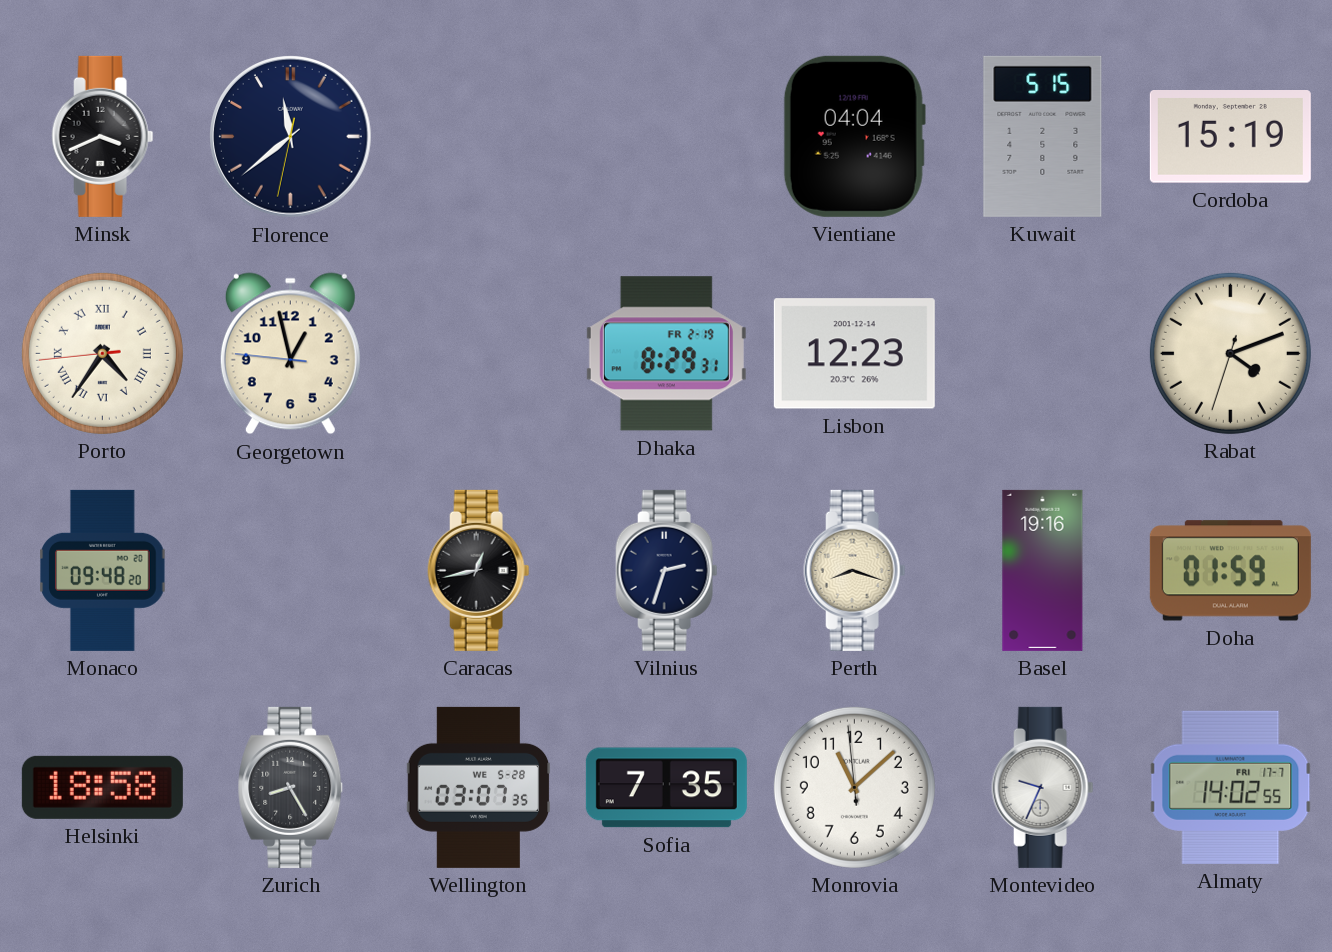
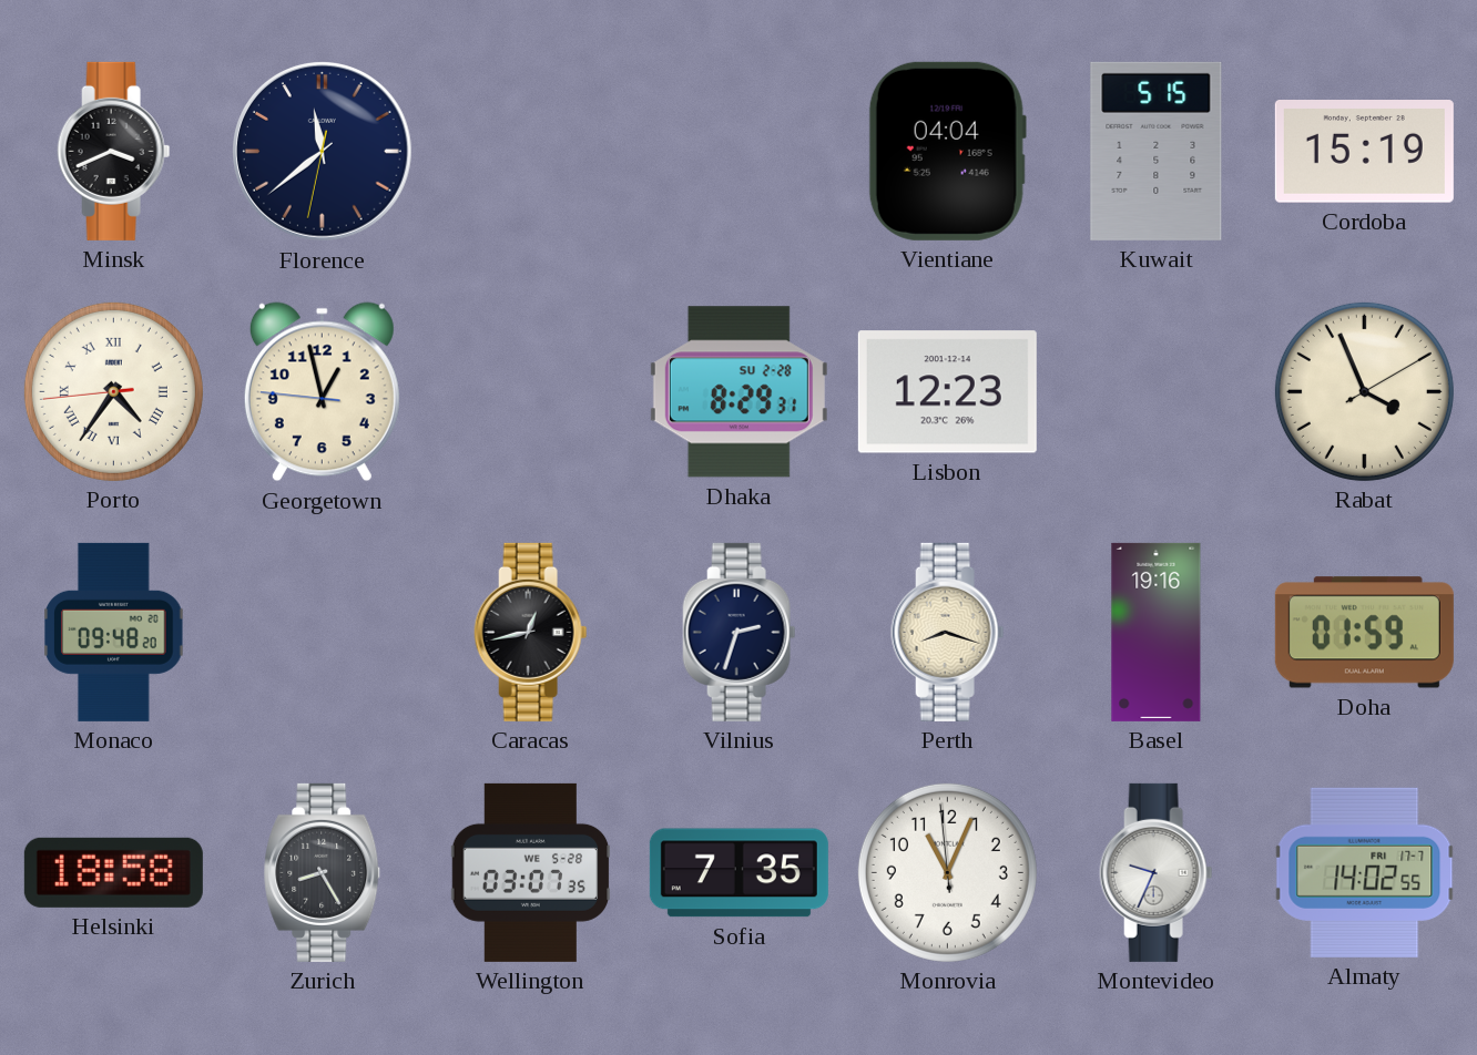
Dhaka date: FR 2-19 -> SU 2-28
Rabat: 4:11 -> 3:56
Monrovia: 11:07 -> 11:03
